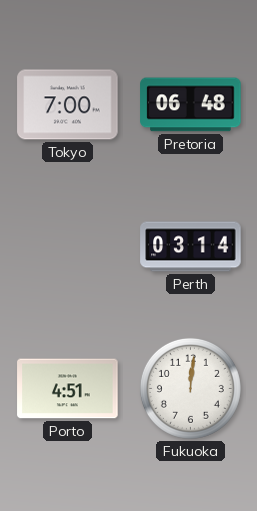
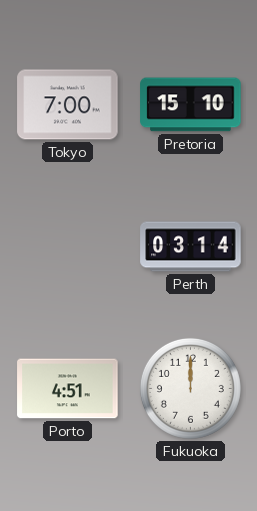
Pretoria: 06:48 -> 15:10
Fukuoka: 12:01 -> 12:00
